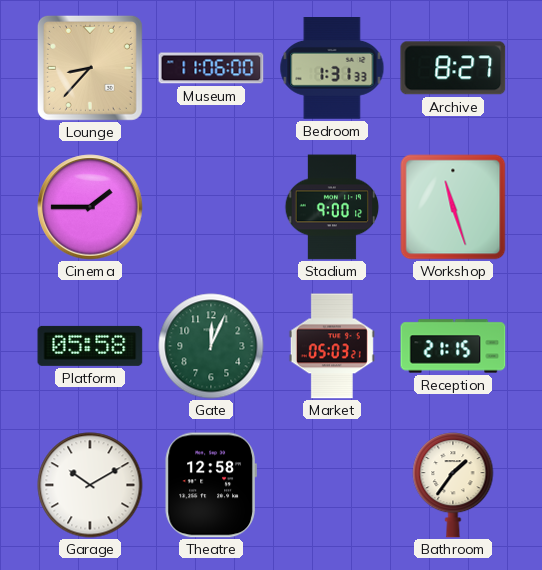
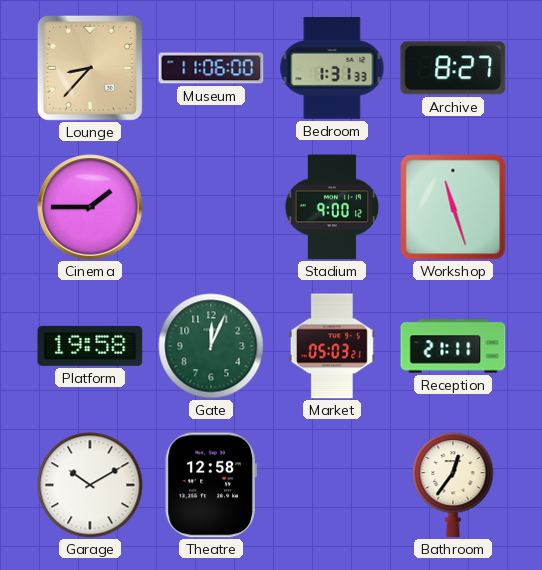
Platform: 05:58 -> 19:58
Reception: 21:15 -> 21:11
Bathroom: 1:36 -> 12:36
